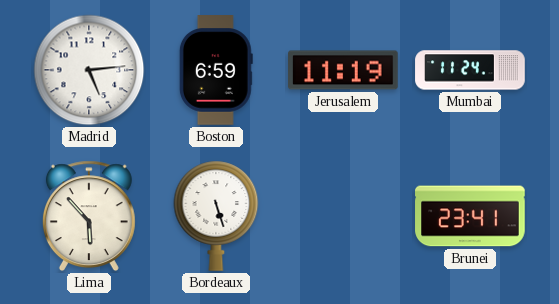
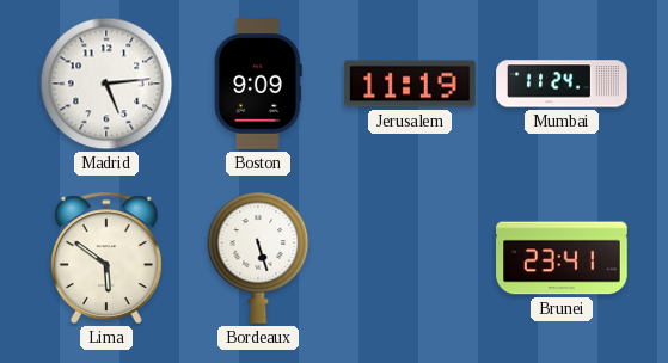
Boston: 6:59 -> 9:09
Lima: 5:53 -> 5:51
